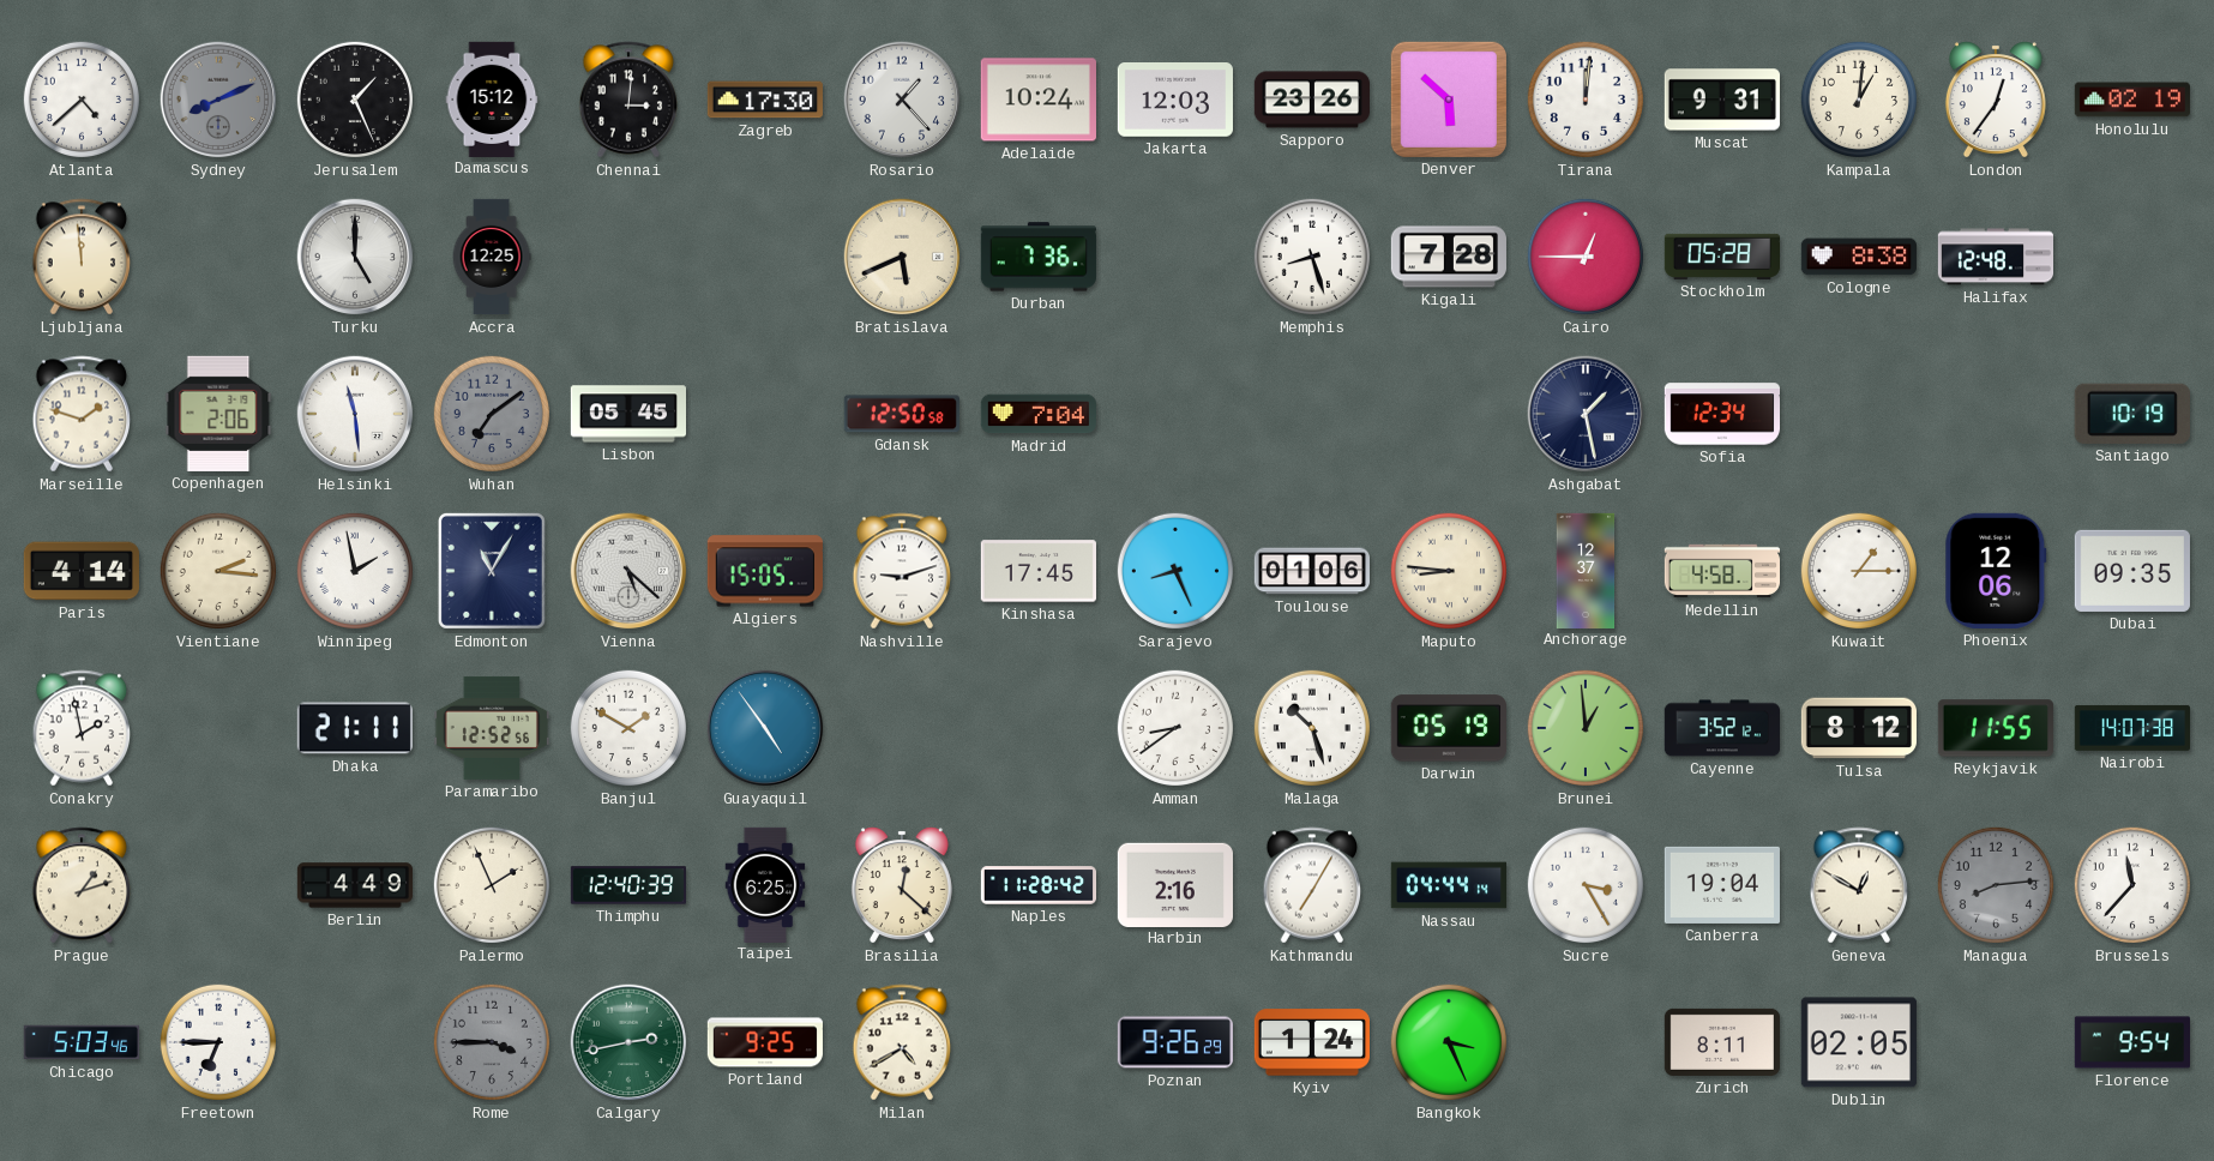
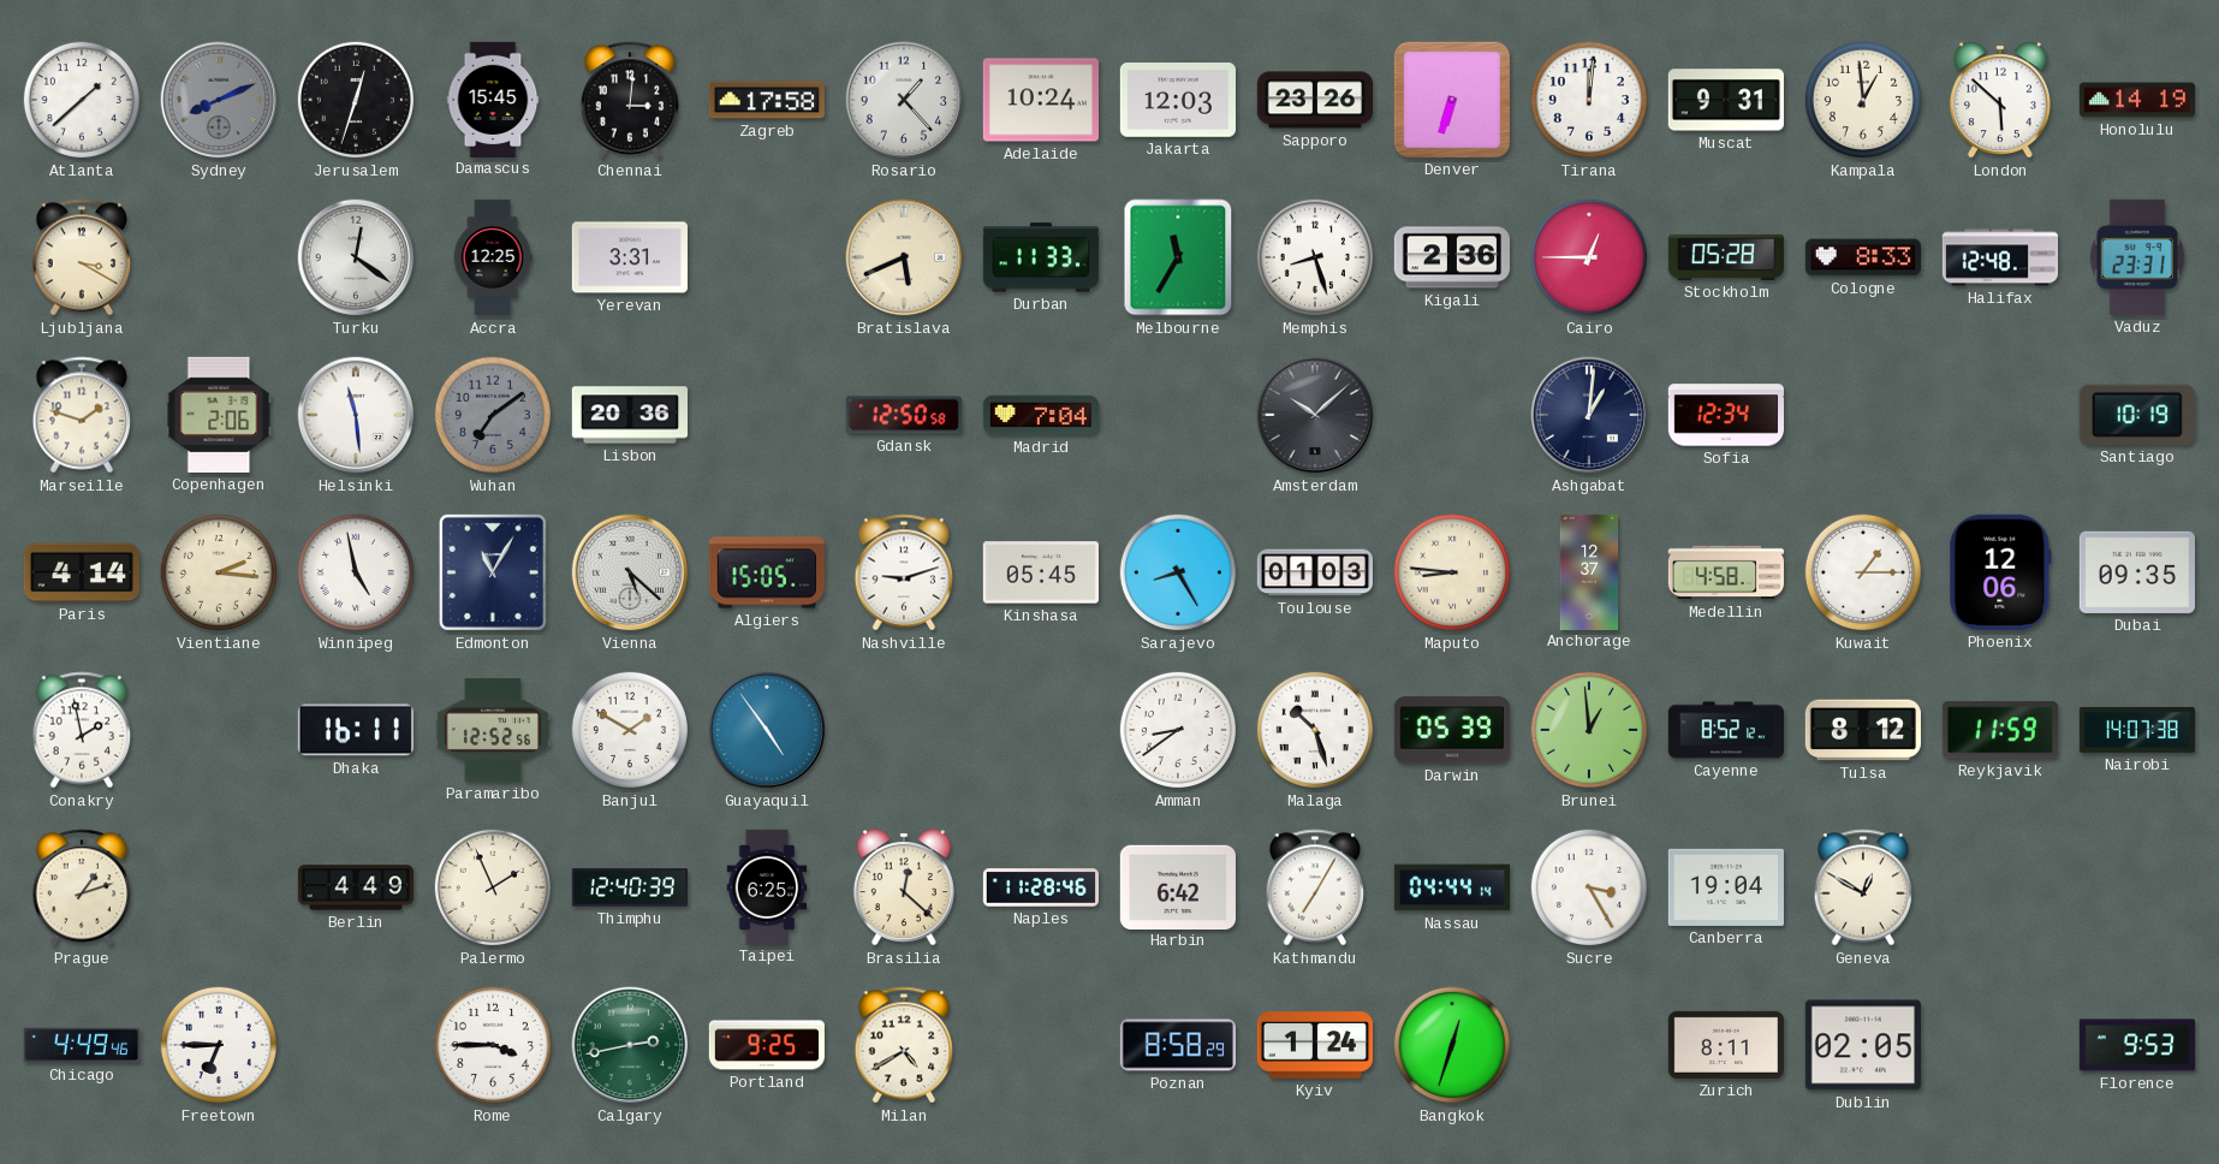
Atlanta: 4:38 -> 1:38
Jerusalem: 1:26 -> 12:33
Damascus: 15:12 -> 15:45
Zagreb: 17:30 -> 17:58
Denver: 5:52 -> 6:33
Kampala: 1:01 -> 12:59
London: 12:36 -> 5:52
Honolulu: 02:19 -> 14:19
Ljubljana: 11:59 -> 3:20
Turku: 5:00 -> 12:21
Yerevan: none -> 3:31
Durban: 7:36 -> 11:33
Melbourne: none -> 11:35
Kigali: 7:28 -> 2:36
Cologne: 8:38 -> 8:33
Vaduz: none -> 23:31
Lisbon: 05:45 -> 20:36
Amsterdam: none -> 10:08
Ashgabat: 1:28 -> 1:01
Winnipeg: 1:58 -> 4:58
Kinshasa: 17:45 -> 05:45
Sarajevo: 8:26 -> 8:25
Toulouse: 01:06 -> 01:03
Dhaka: 21:11 -> 16:11
Darwin: 05:19 -> 05:39
Cayenne: 3:52 -> 8:52
Reykjavik: 11:55 -> 11:59
Naples: 11:28:42 -> 11:28:46
Harbin: 2:16 -> 6:42
Managua: 8:14 -> none
Brussels: 11:37 -> none
Chicago: 5:03 -> 4:49
Rome dial: grey -> white
Poznan: 9:26 -> 8:58
Bangkok: 3:26 -> 12:33
Florence: 9:54 -> 9:53
